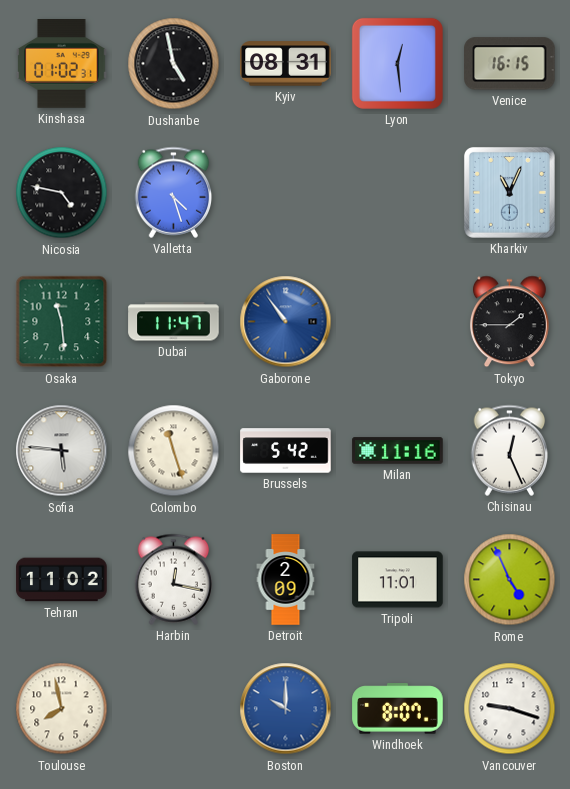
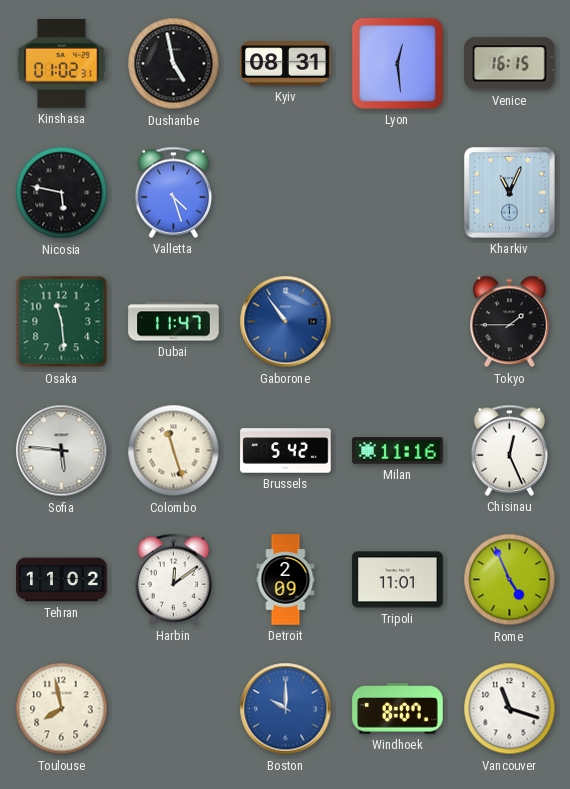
Nicosia: 4:47 -> 5:47
Harbin: 12:17 -> 12:09
Vancouver: 9:18 -> 11:18
